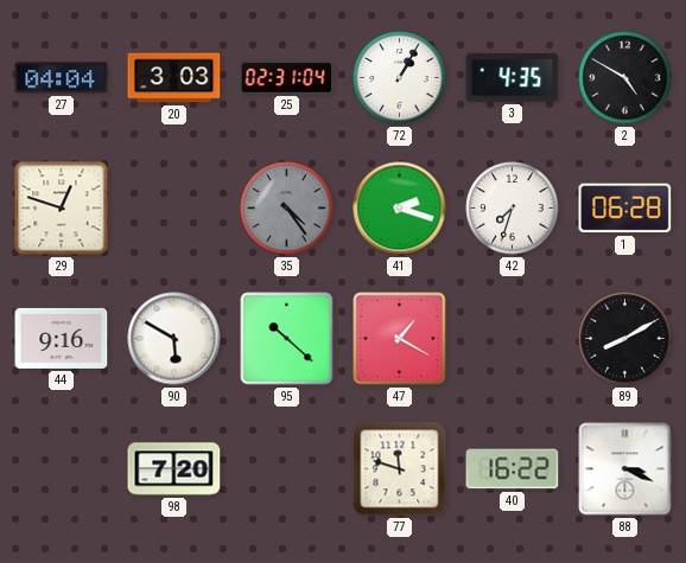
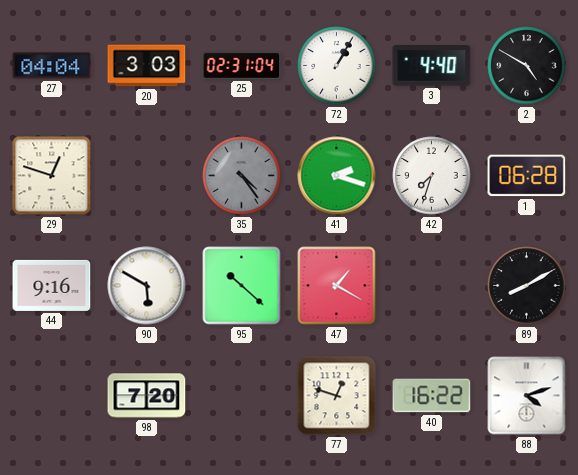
3: 4:35 -> 4:40
77: 11:48 -> 12:48
88: 3:19 -> 4:12
